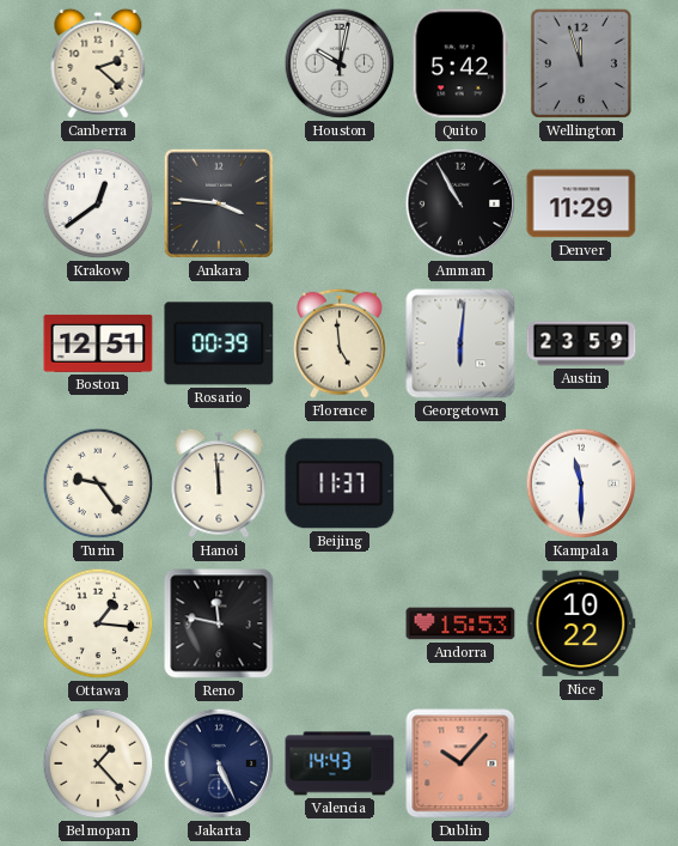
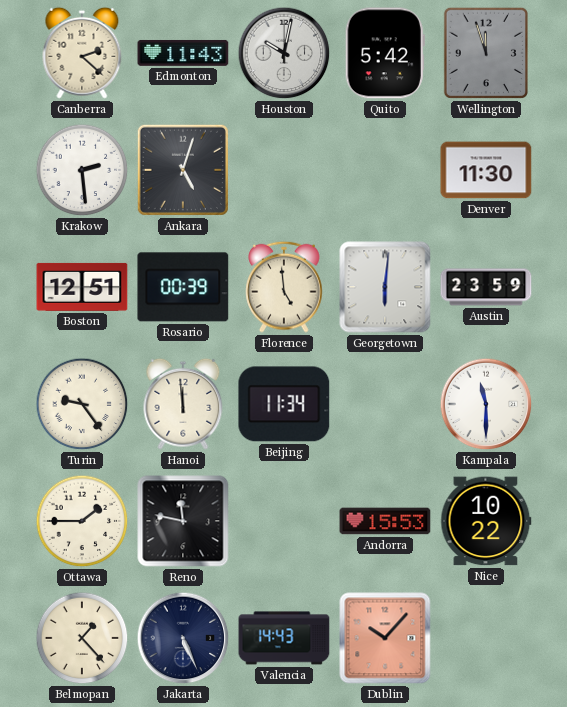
Edmonton: none -> 11:43
Krakow: 12:39 -> 2:29
Ankara: 3:46 -> 5:03
Amman: 10:55 -> none
Denver: 11:29 -> 11:30
Beijing: 11:37 -> 11:34
Ottawa: 1:16 -> 1:45
